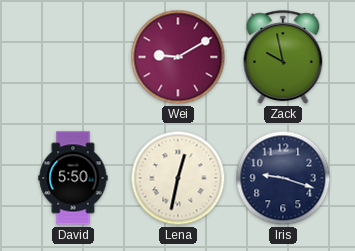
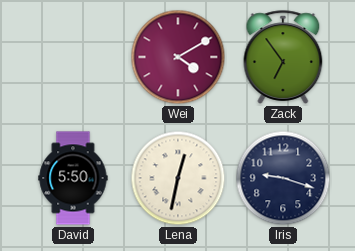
Wei: 9:10 -> 4:10
Zack: 9:58 -> 6:54
